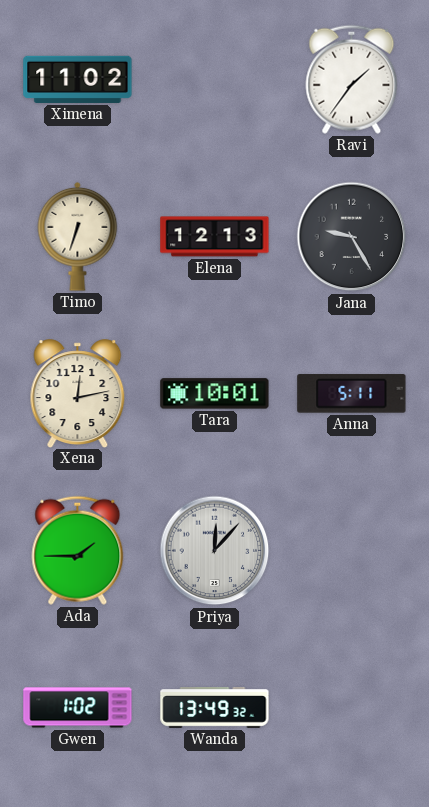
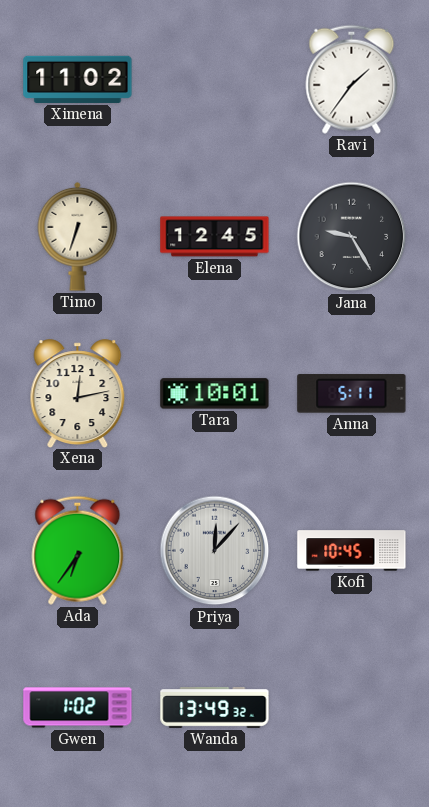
Elena: 12:13 -> 12:45
Ada: 1:45 -> 6:36
Kofi: none -> 10:45
